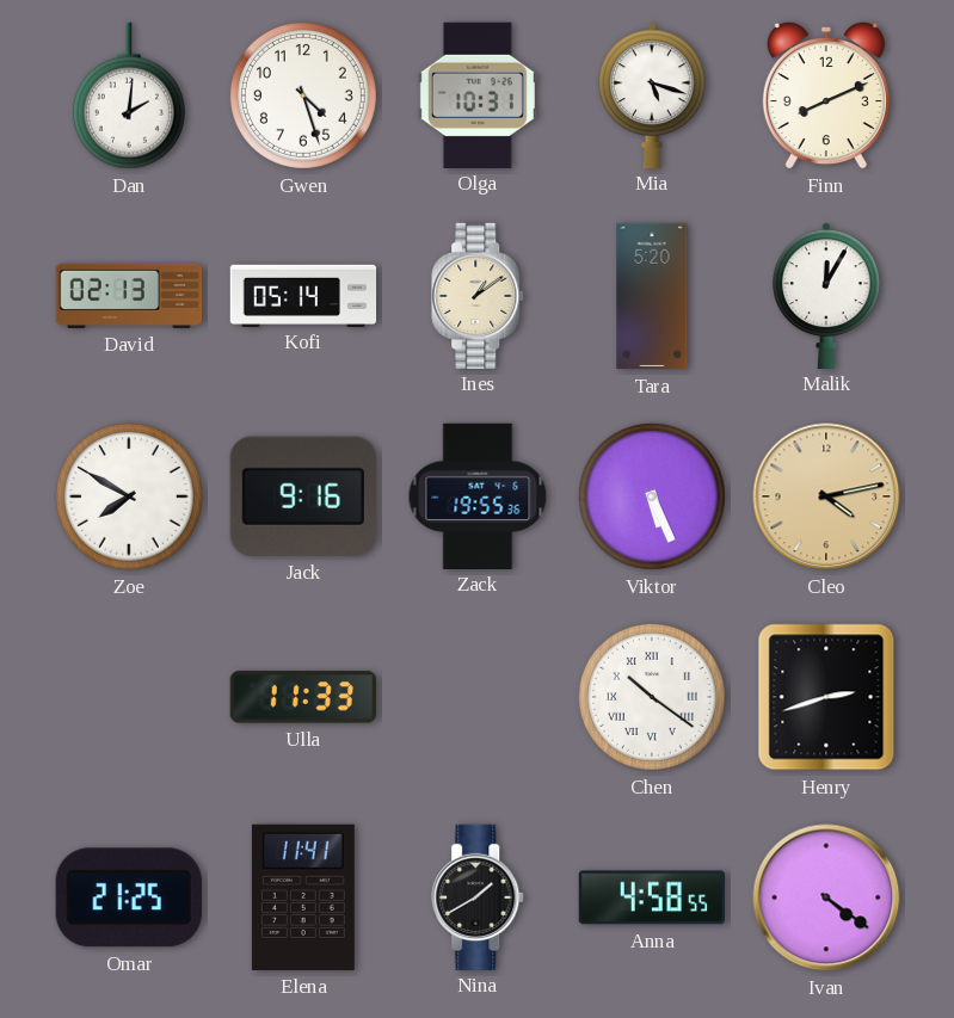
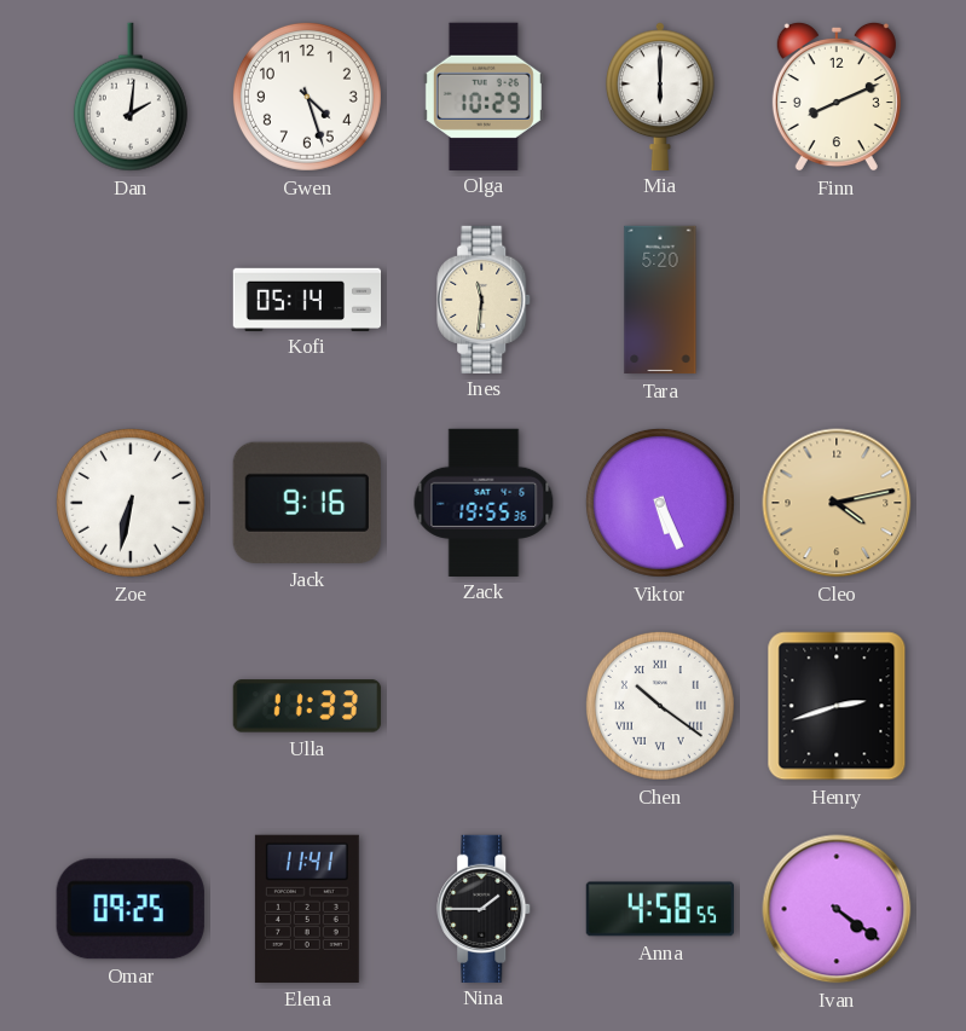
Olga: 10:31 -> 10:29
Mia: 5:18 -> 6:00
David: 02:13 -> none
Ines: 1:09 -> 11:31
Malik: 12:05 -> none
Zoe: 7:50 -> 6:32
Omar: 21:25 -> 09:25
Nina: 1:40 -> 1:45
